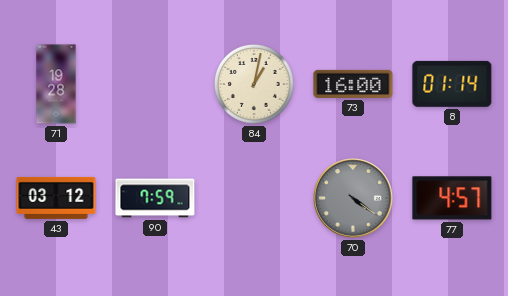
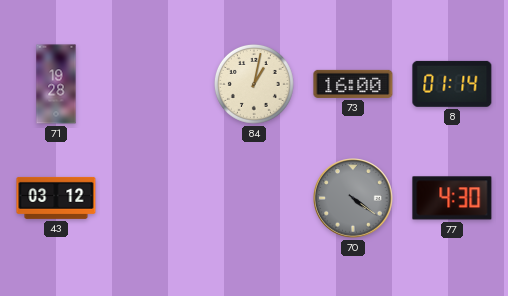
90: 7:59 -> none
77: 4:57 -> 4:30
